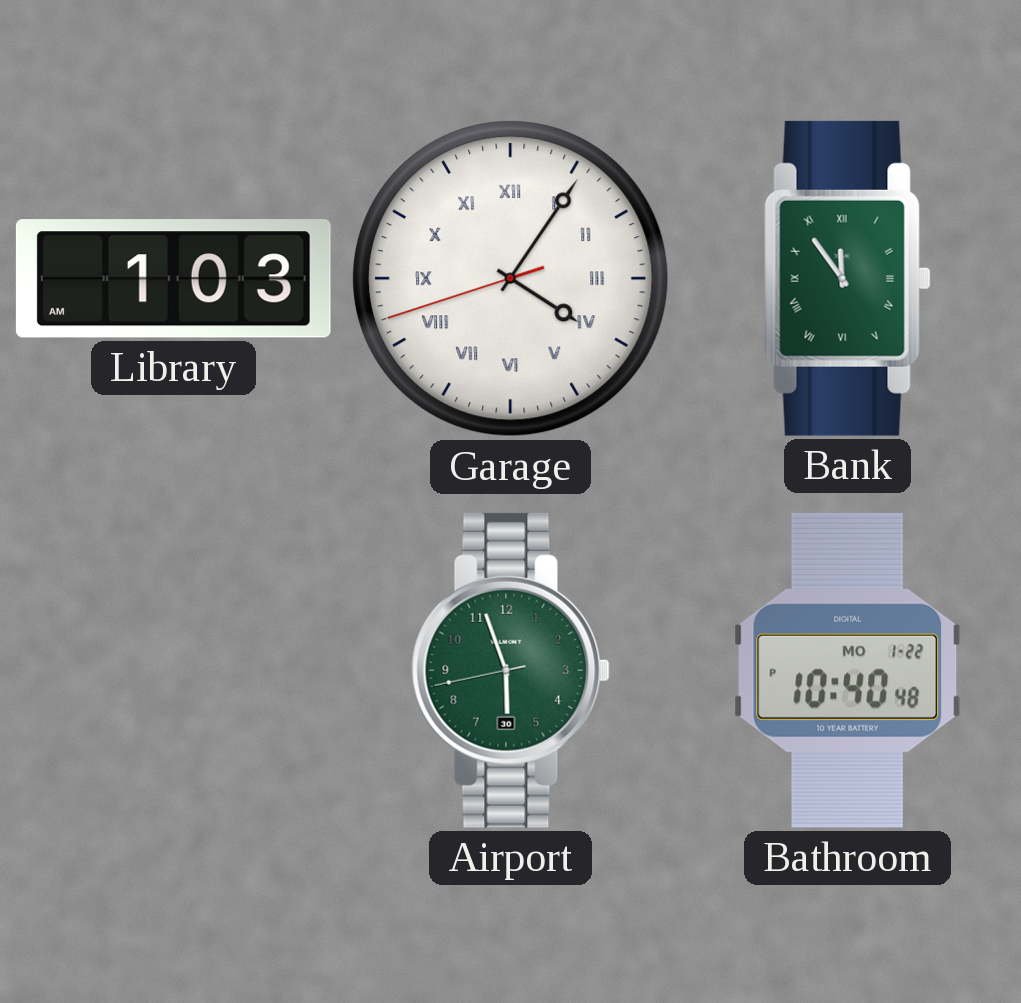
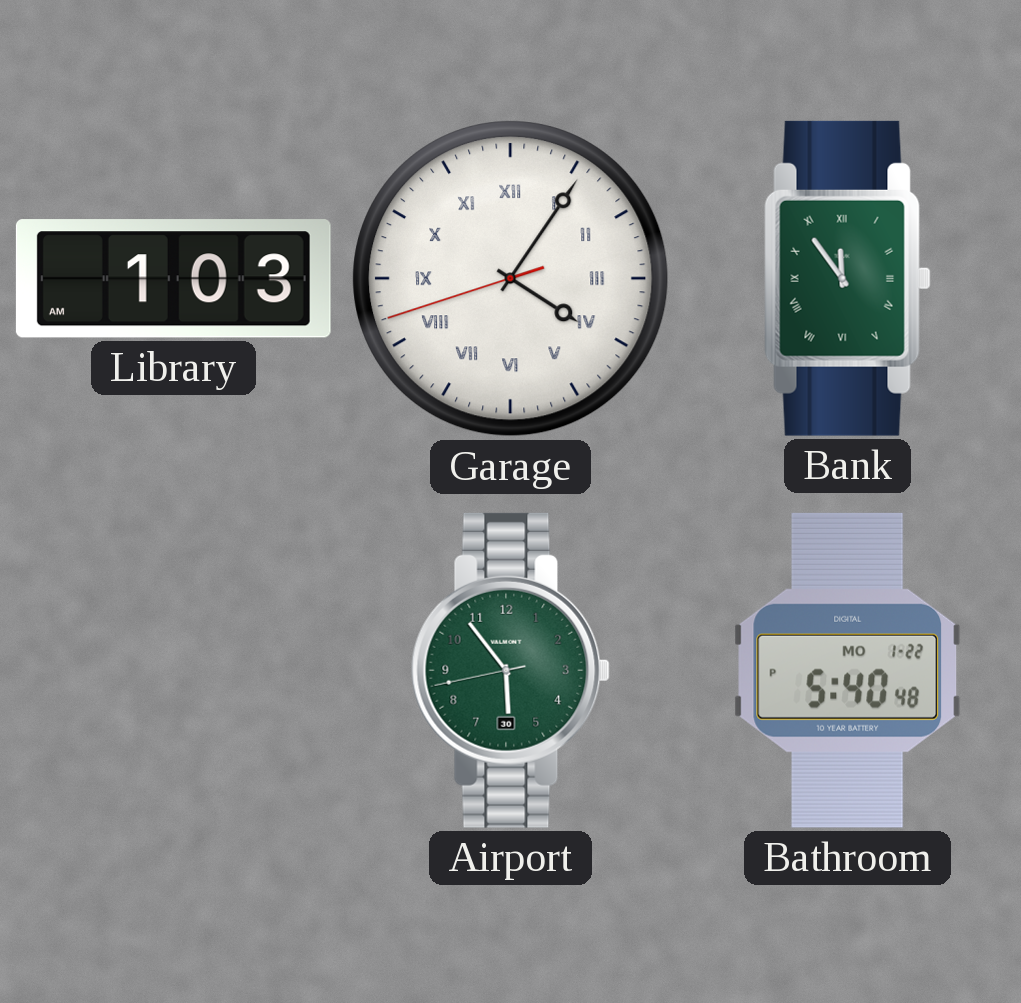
Airport: 5:56 -> 5:53
Bathroom: 10:40 -> 5:40
